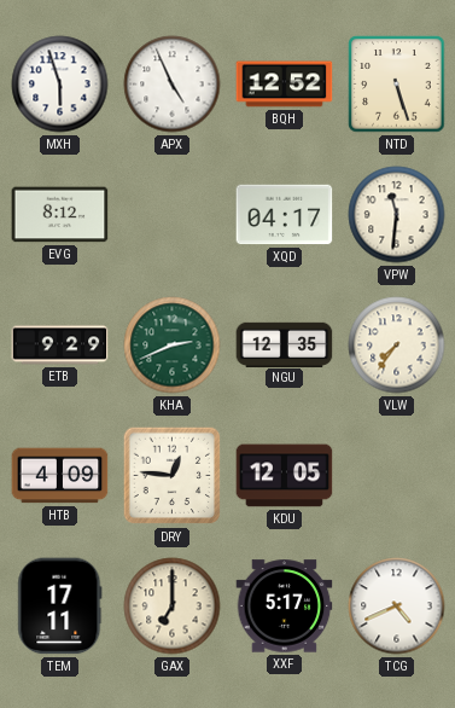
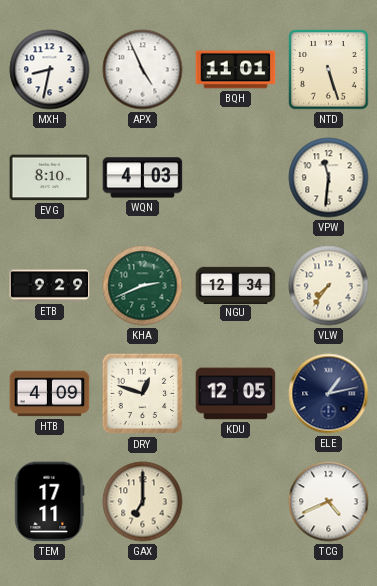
MXH: 5:57 -> 8:32
BQH: 12:52 -> 11:01
EVG: 8:12 -> 8:10
WQN: none -> 4:03
XQD: 04:17 -> none
NGU: 12:35 -> 12:34
DRY: 12:46 -> 12:48
ELE: none -> 1:13
XXF: 5:17 -> none
